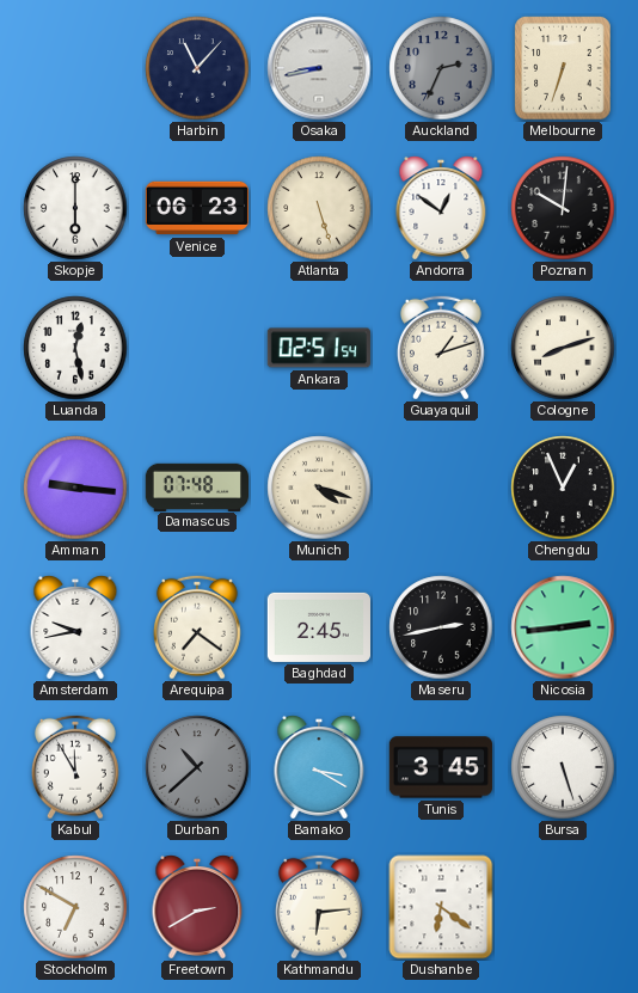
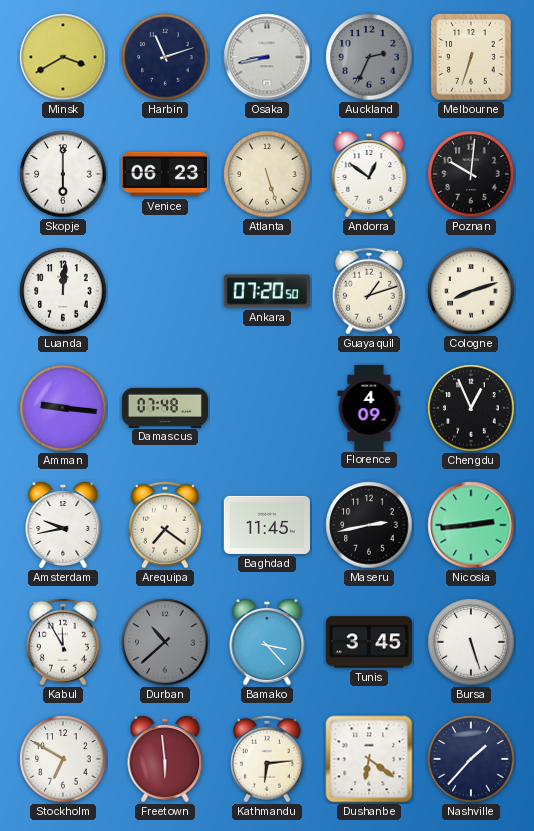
Minsk: none -> 3:40
Harbin: 11:07 -> 11:12
Luanda: 12:28 -> 12:01
Ankara: 02:51 -> 07:20
Munich: 4:18 -> none
Florence: none -> 4:09
Baghdad: 2:45 -> 11:45
Bamako: 3:20 -> 3:23
Freetown: 2:40 -> 5:59
Nashville: none -> 1:37
